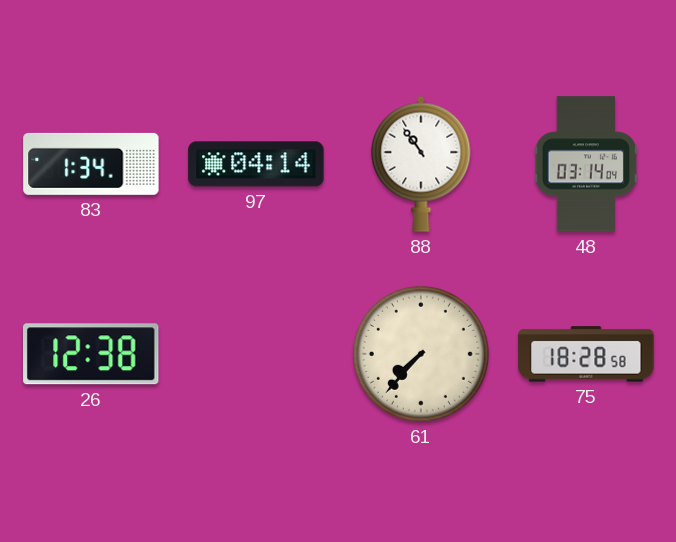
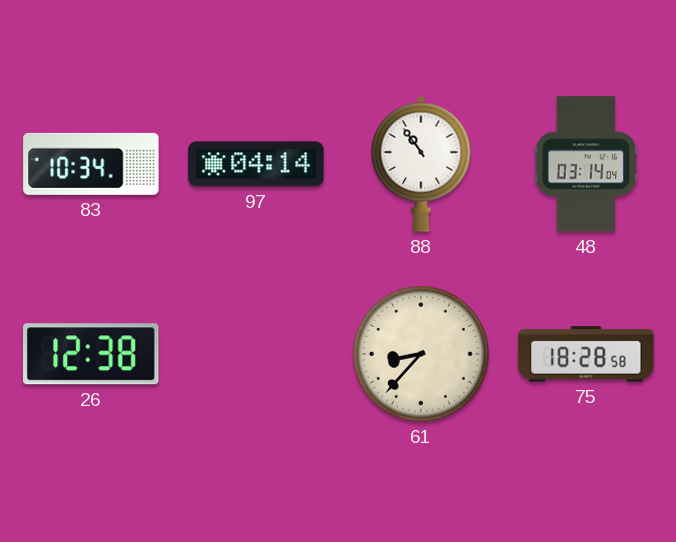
83: 1:34 -> 10:34
61: 7:37 -> 8:37
